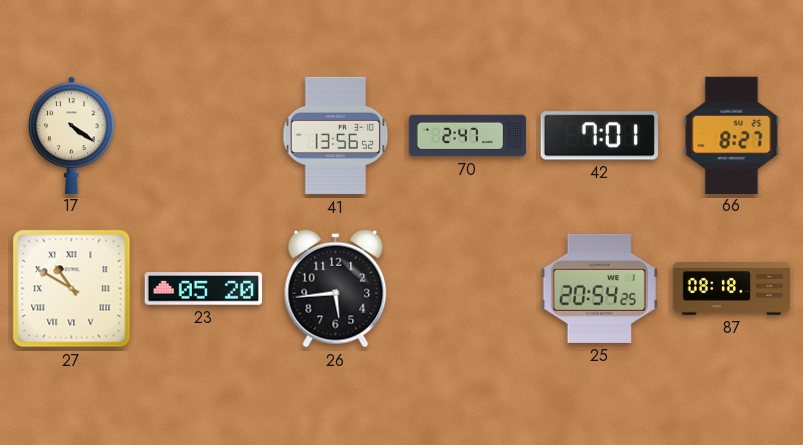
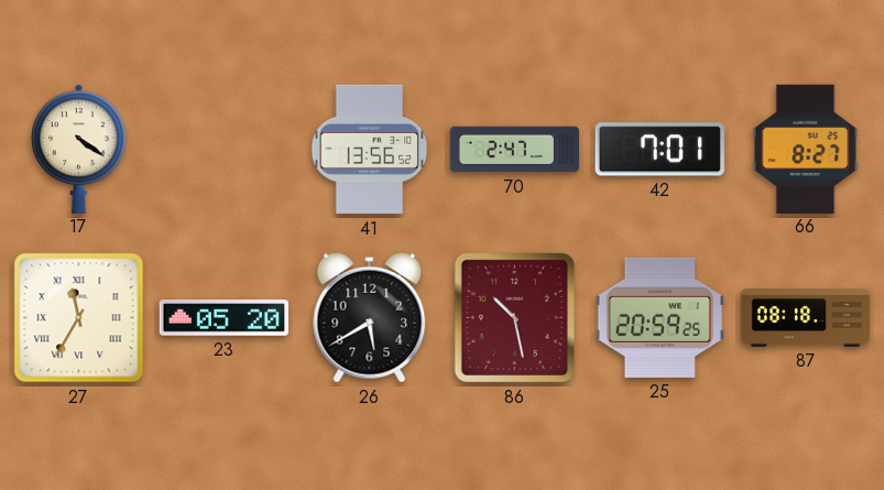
27: 10:50 -> 11:35
26: 5:44 -> 5:40
86: none -> 10:28
25: 20:54 -> 20:59
